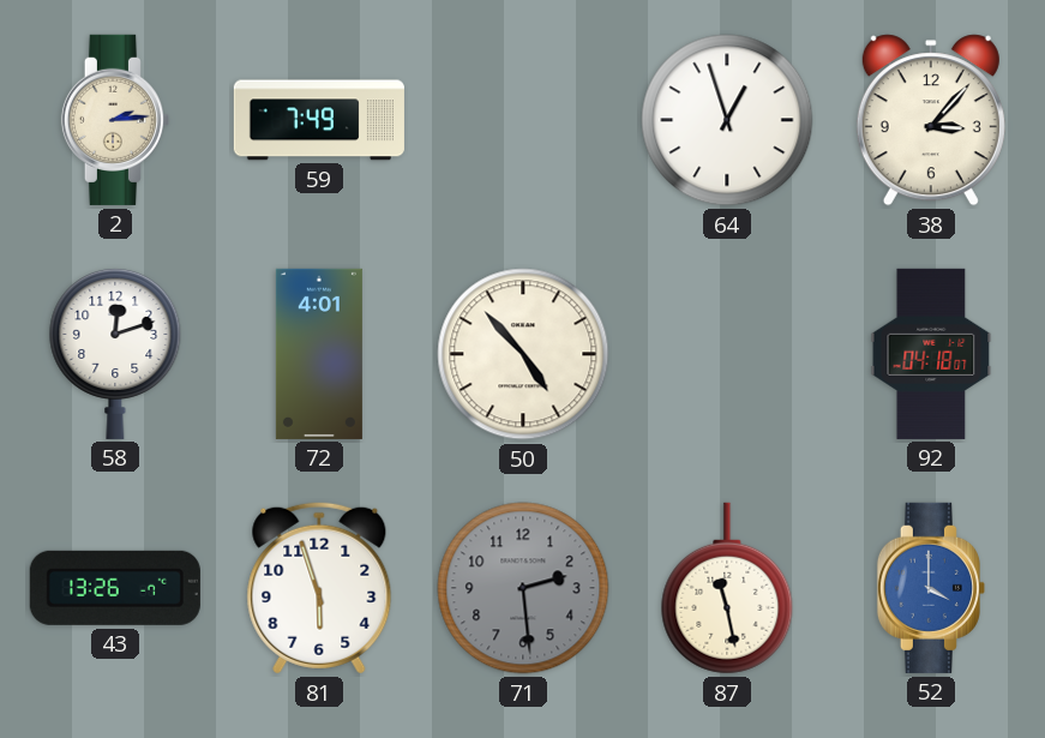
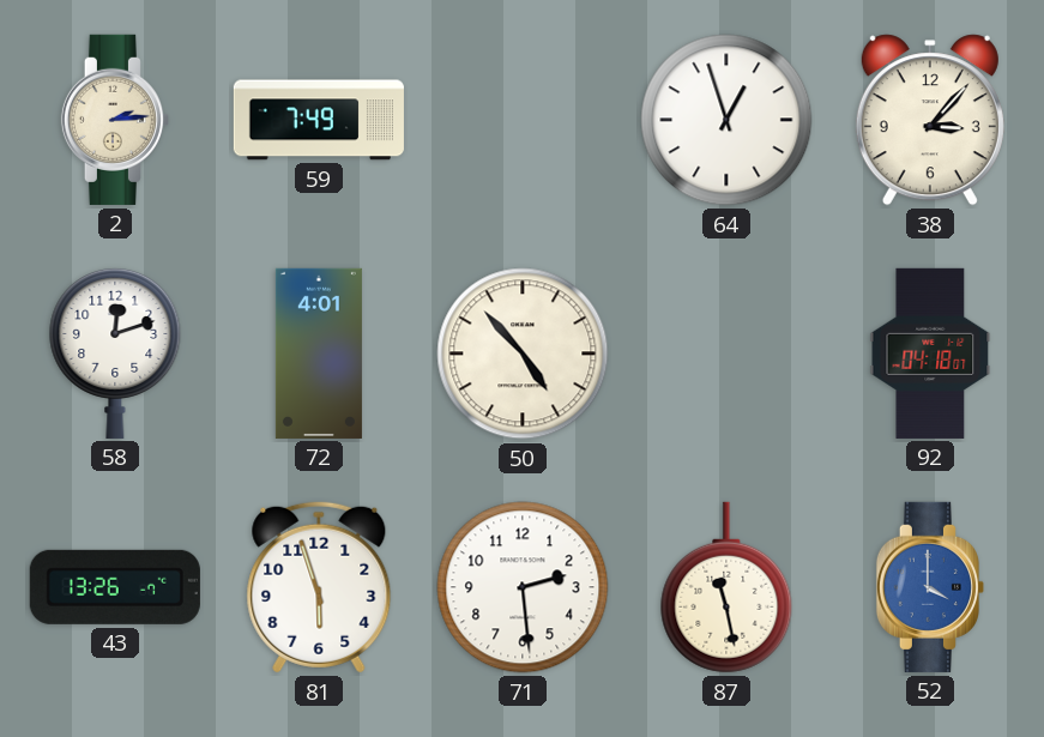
71 dial: grey -> white
